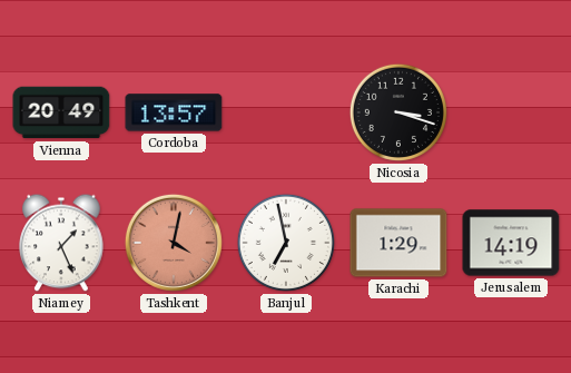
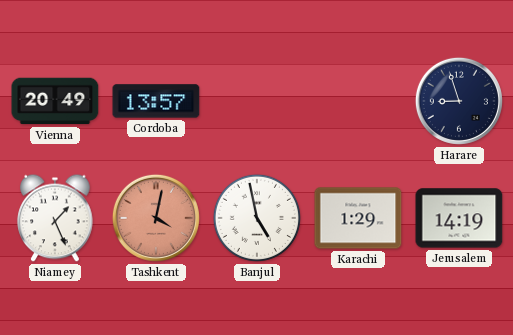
Nicosia: 3:18 -> none
Harare: none -> 8:57
Banjul: 6:58 -> 4:58
